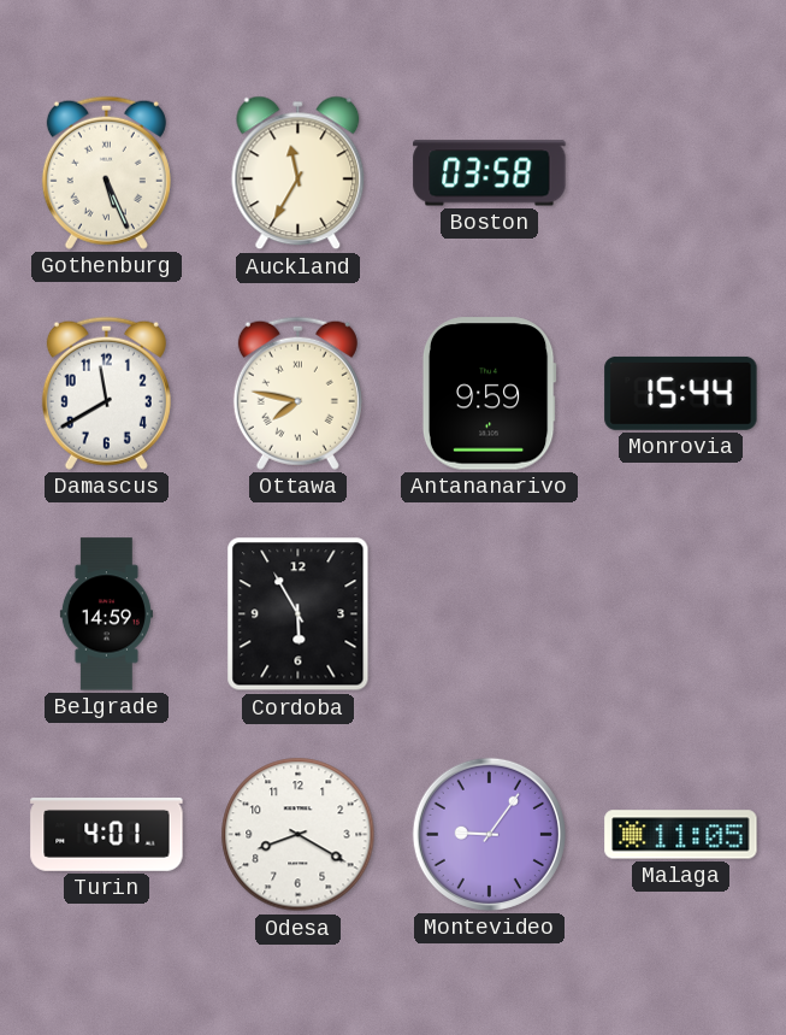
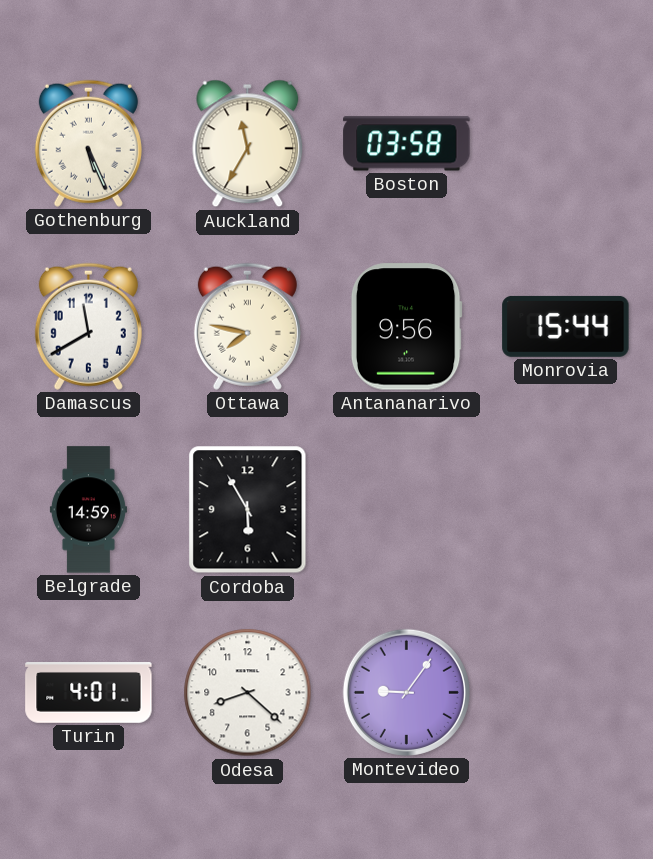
Antananarivo: 9:59 -> 9:56
Odesa: 8:20 -> 8:22
Malaga: 11:05 -> none
